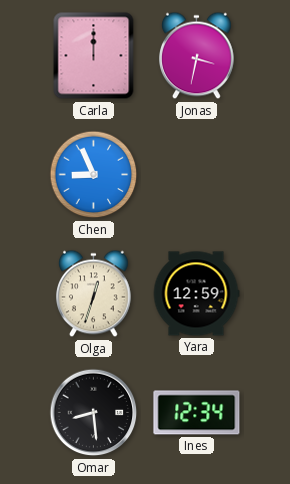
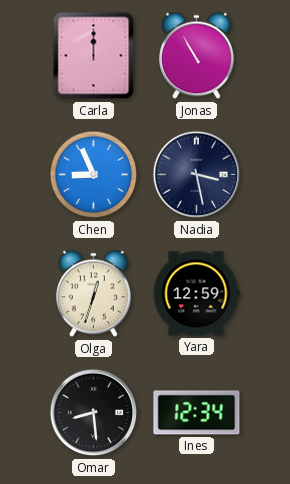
Jonas: 3:32 -> 10:55
Nadia: none -> 3:28
